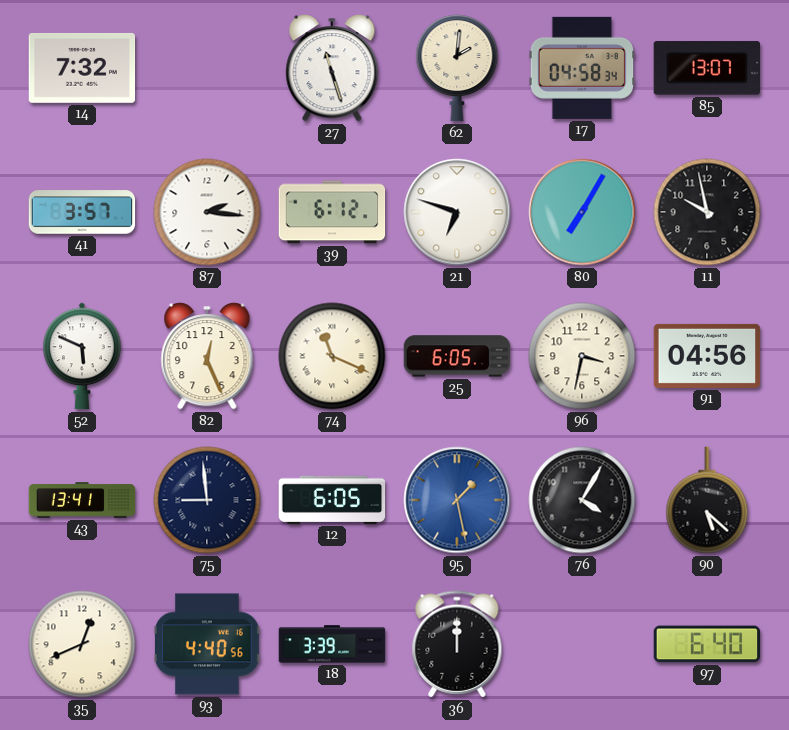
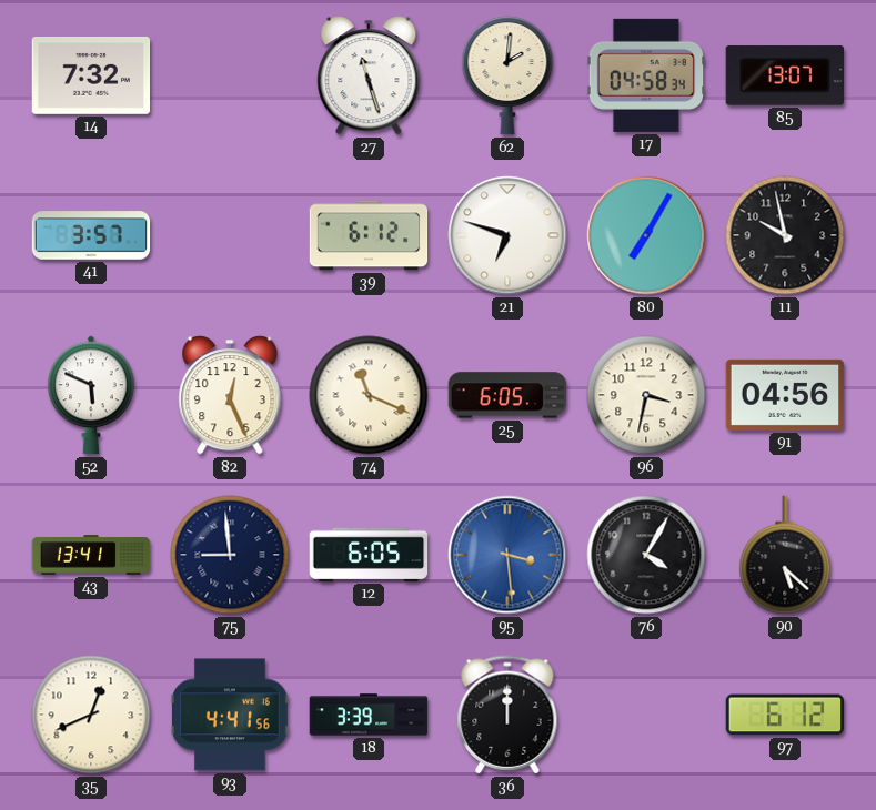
87: 2:16 -> none
95: 1:28 -> 3:29
93: 4:40 -> 4:41
97: 6:40 -> 6:12
